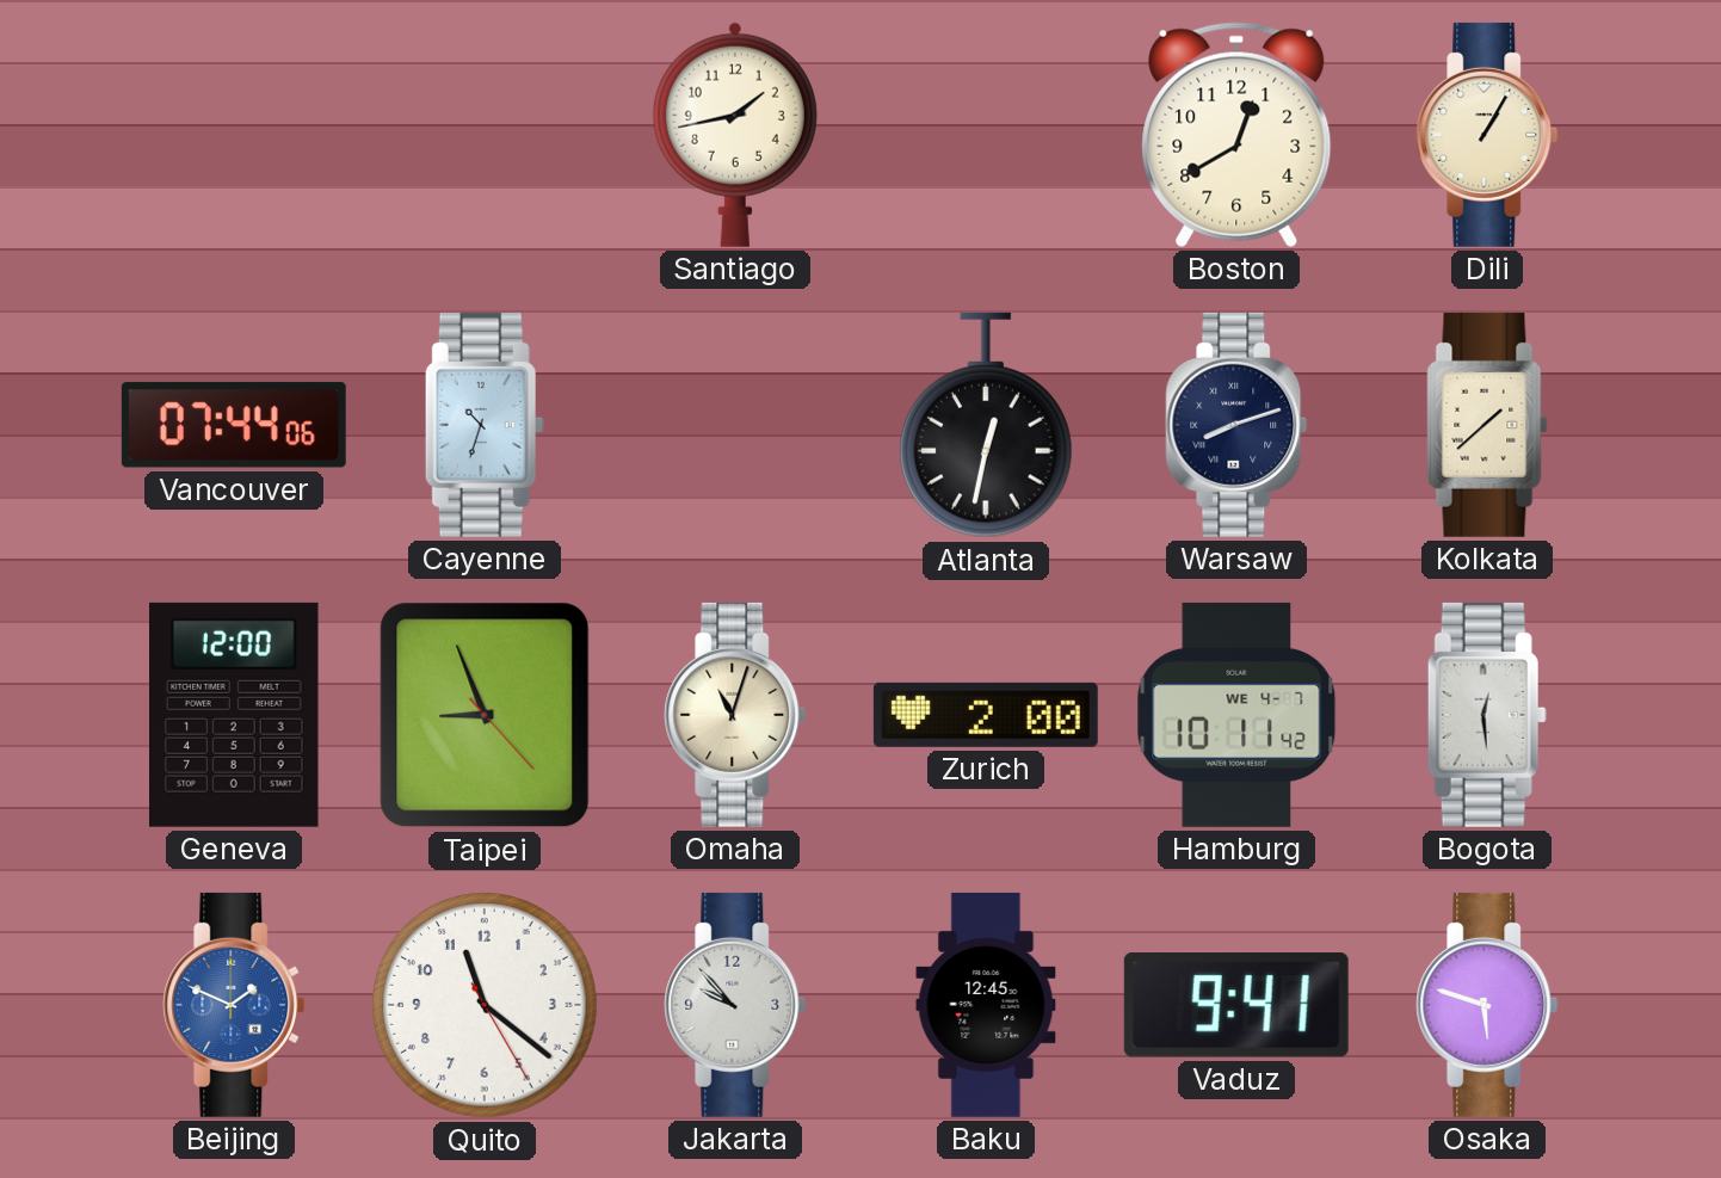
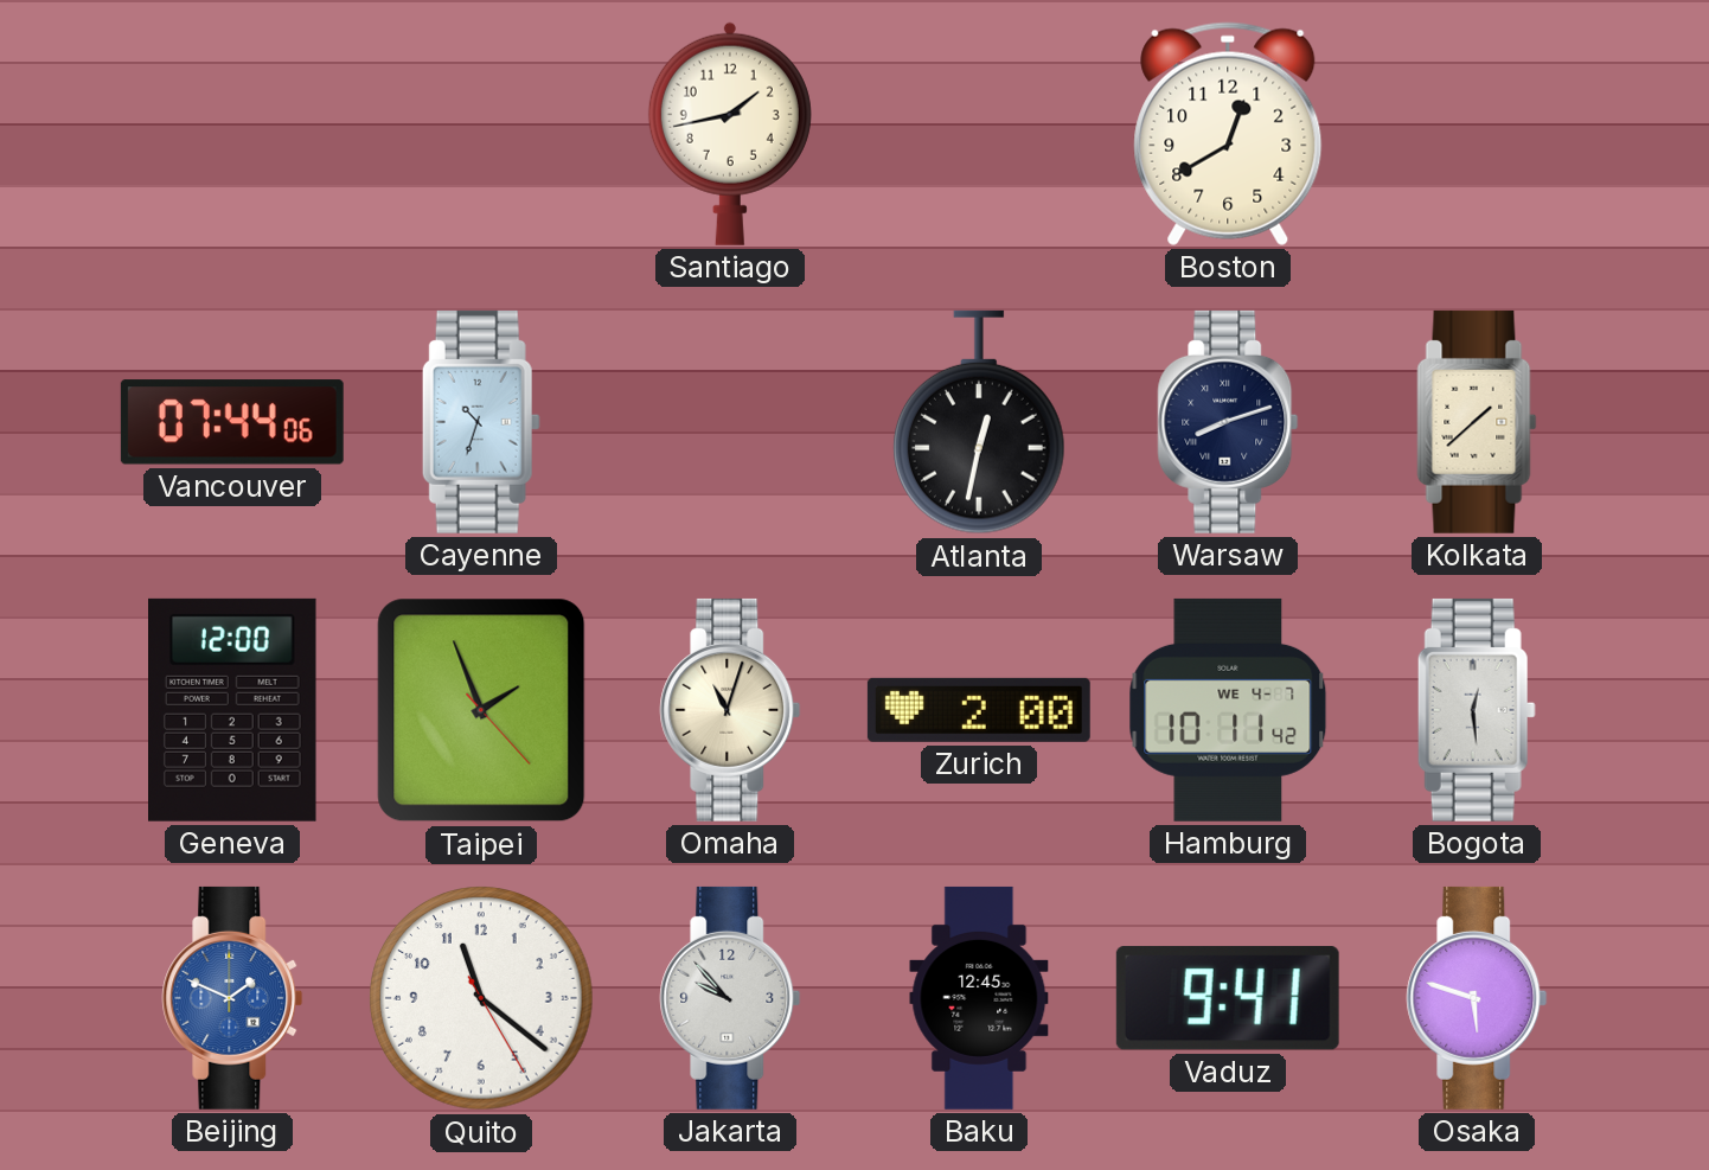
Dili: 1:05 -> none
Taipei: 8:56 -> 1:56
